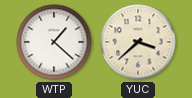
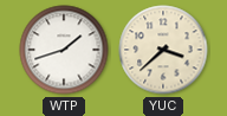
WTP: 1:22 -> 1:42
